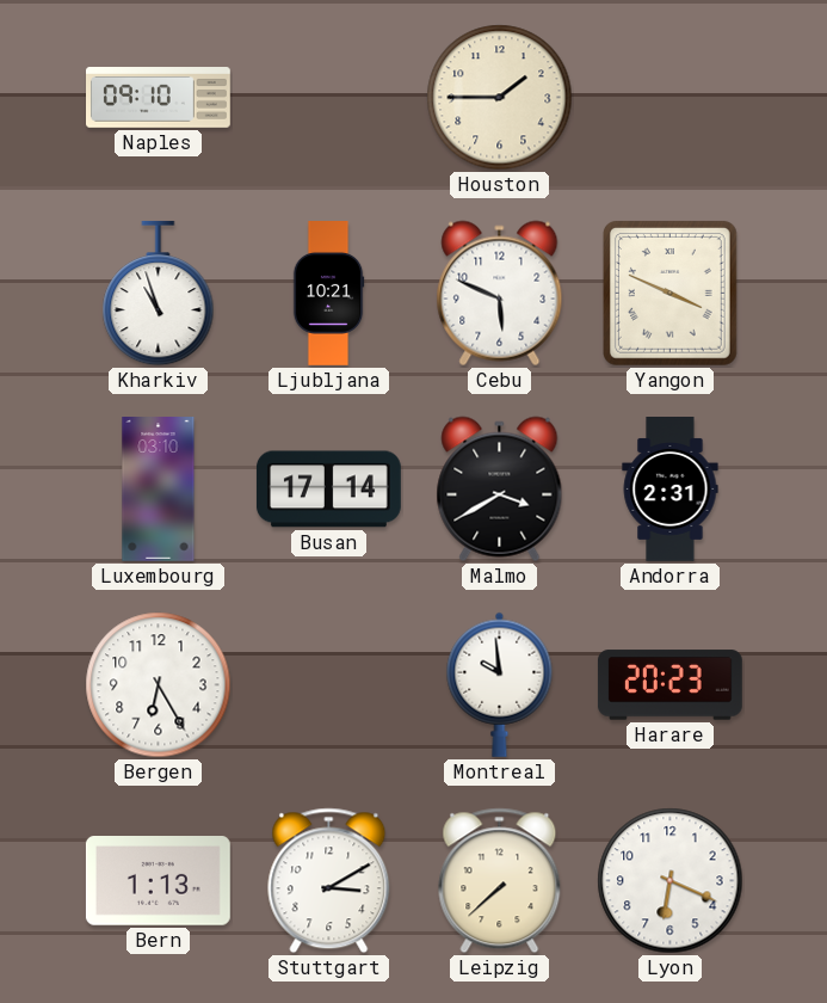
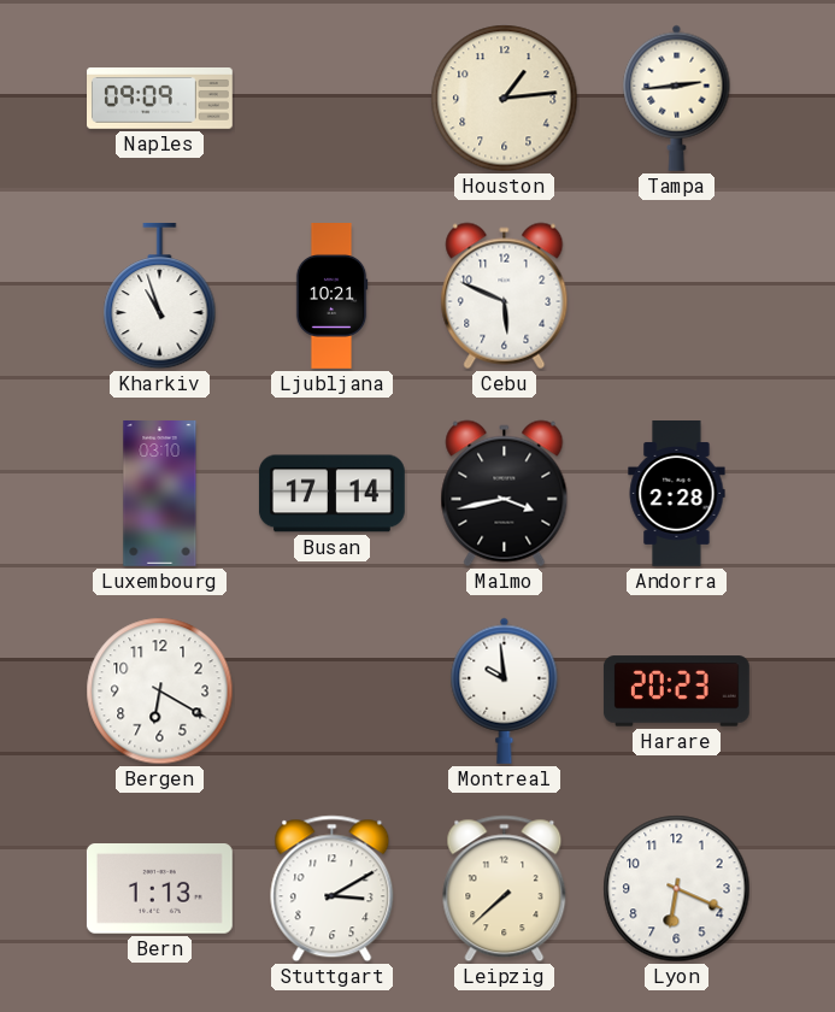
Naples: 09:10 -> 09:09
Houston: 1:45 -> 1:14
Tampa: none -> 2:44
Yangon: 3:49 -> none
Malmo: 3:40 -> 3:43
Andorra: 2:31 -> 2:28
Bergen: 6:25 -> 6:20
